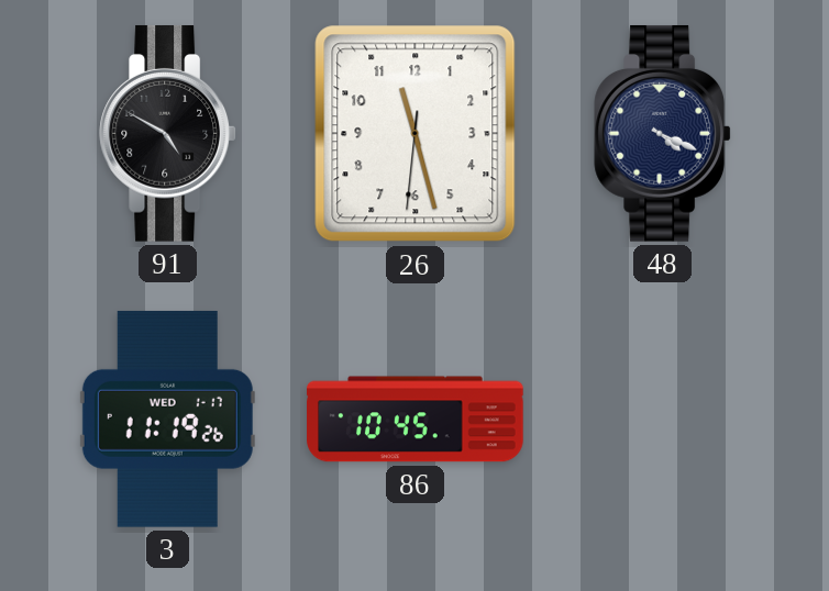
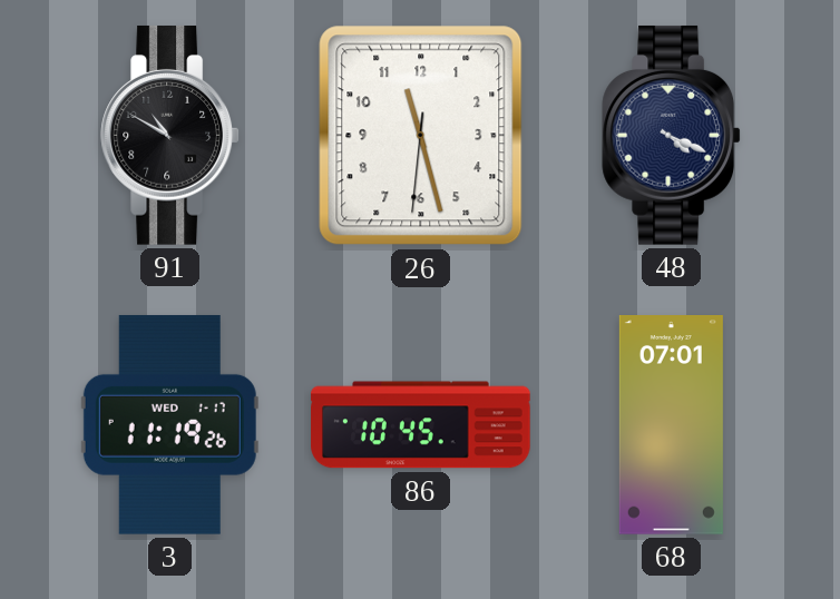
91: 4:50 -> 10:50
68: none -> 07:01
